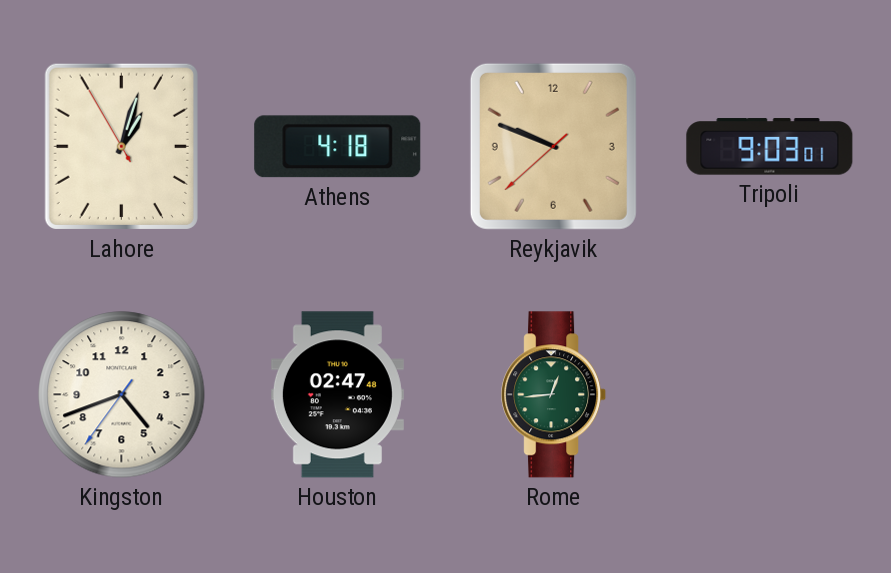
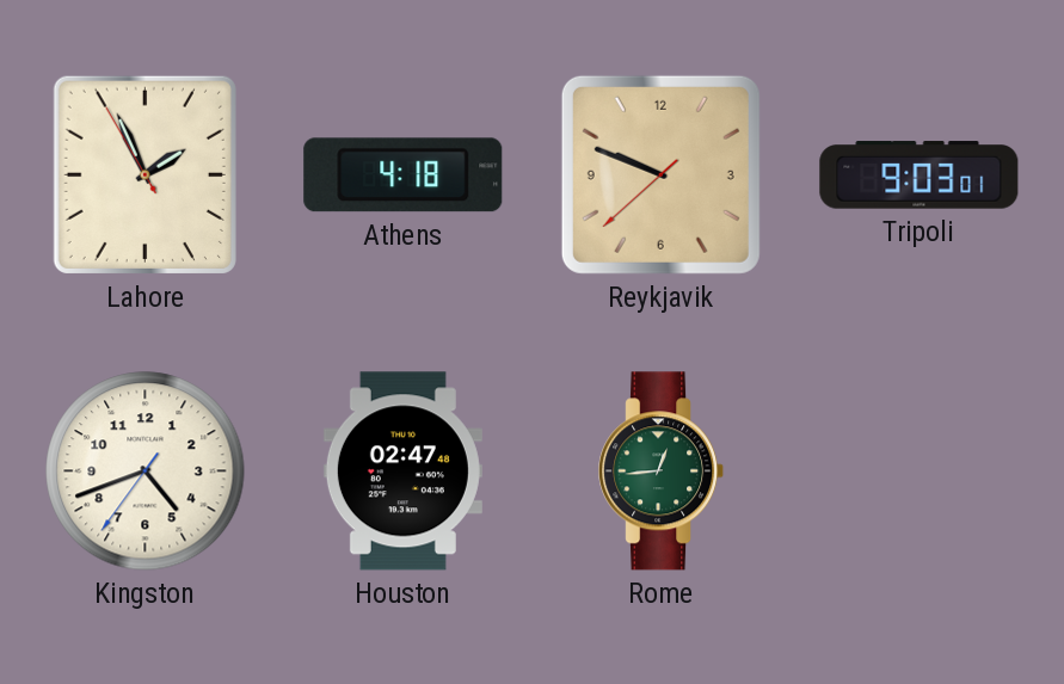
Lahore: 1:02 -> 1:55
